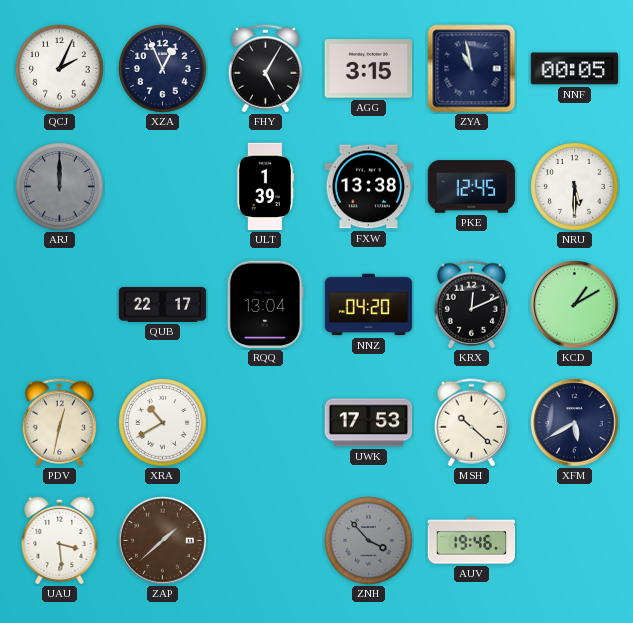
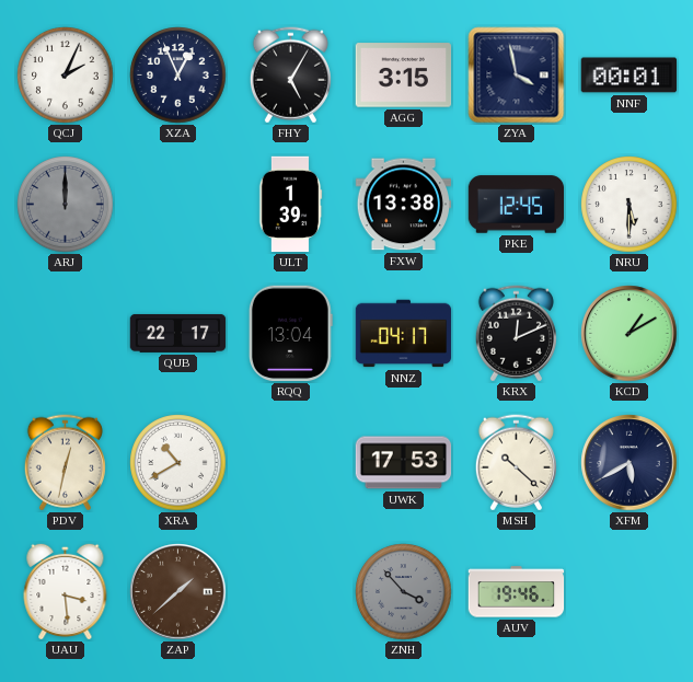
ZYA: 10:58 -> 3:58
NNF: 00:05 -> 00:01
NNZ: 04:20 -> 04:17
